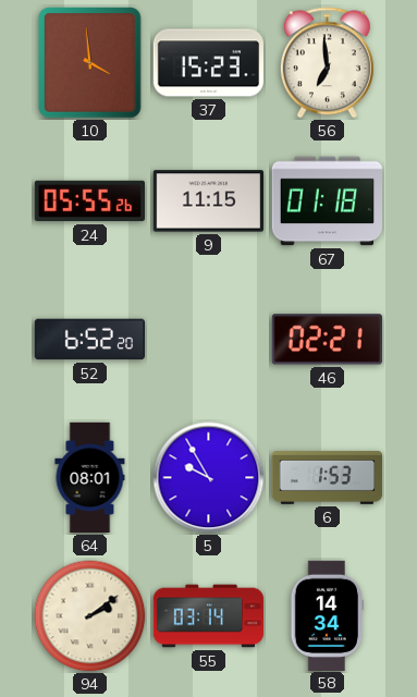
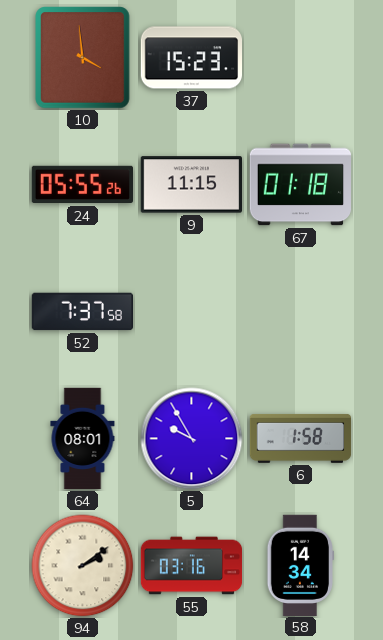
56: 6:59 -> none
52: 6:52 -> 7:37
46: 02:21 -> none
6: 1:53 -> 1:58
55: 03:14 -> 03:16
